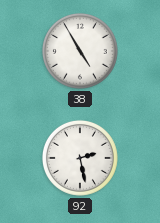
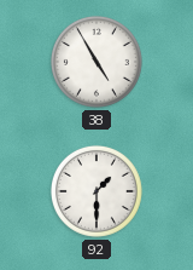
92: 2:28 -> 1:30
